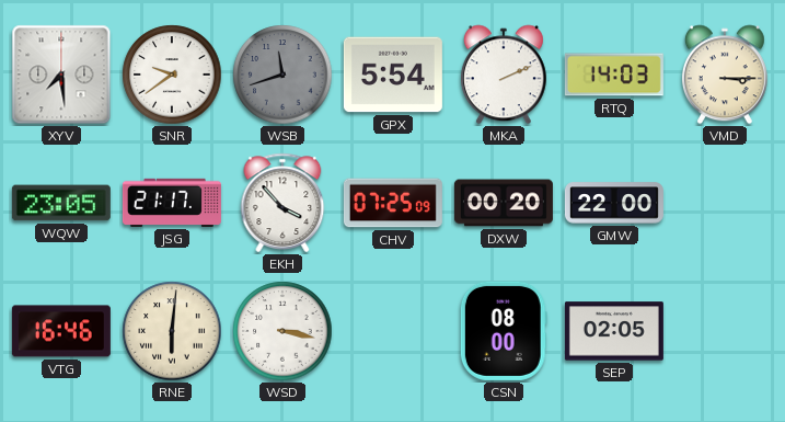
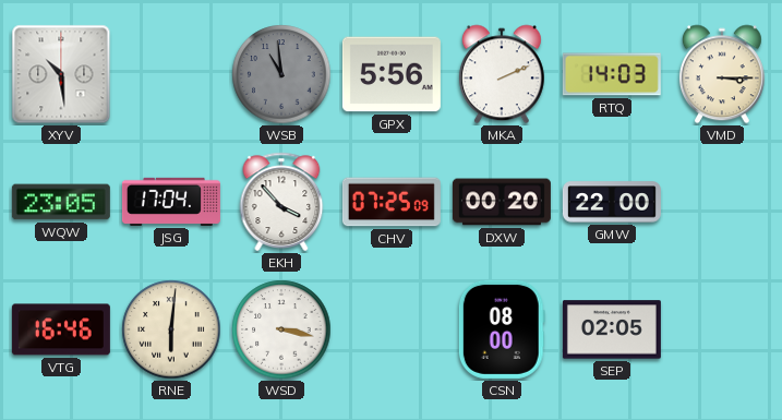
XYV: 7:29 -> 10:29
SNR: 9:39 -> none
WSB: 11:42 -> 10:59
GPX: 5:54 -> 5:56
JSG: 21:17 -> 17:04
